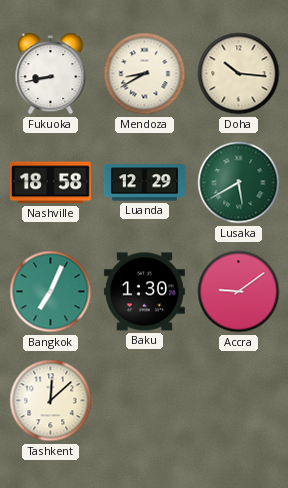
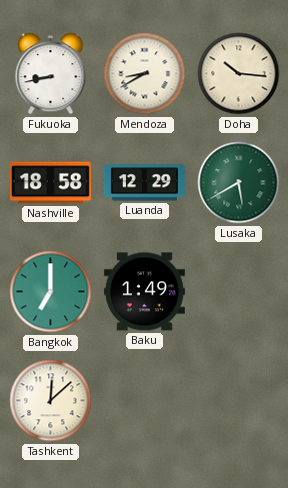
Bangkok: 7:04 -> 7:00
Baku: 1:30 -> 1:49
Accra: 9:09 -> none
